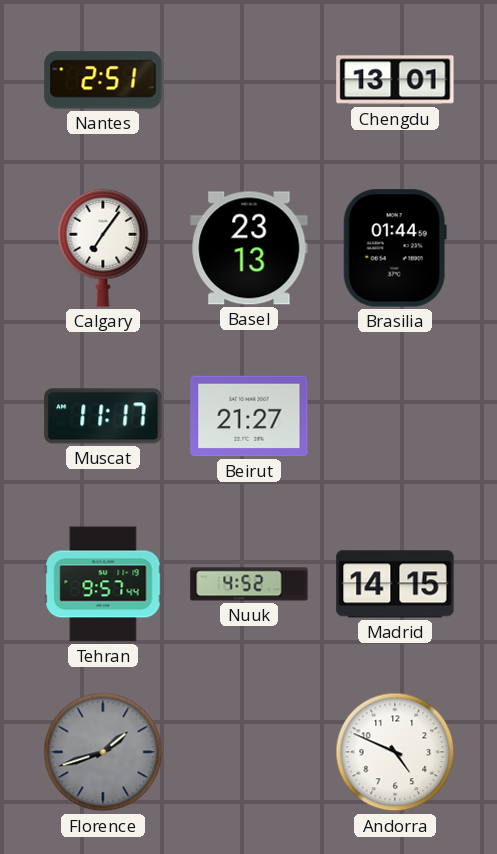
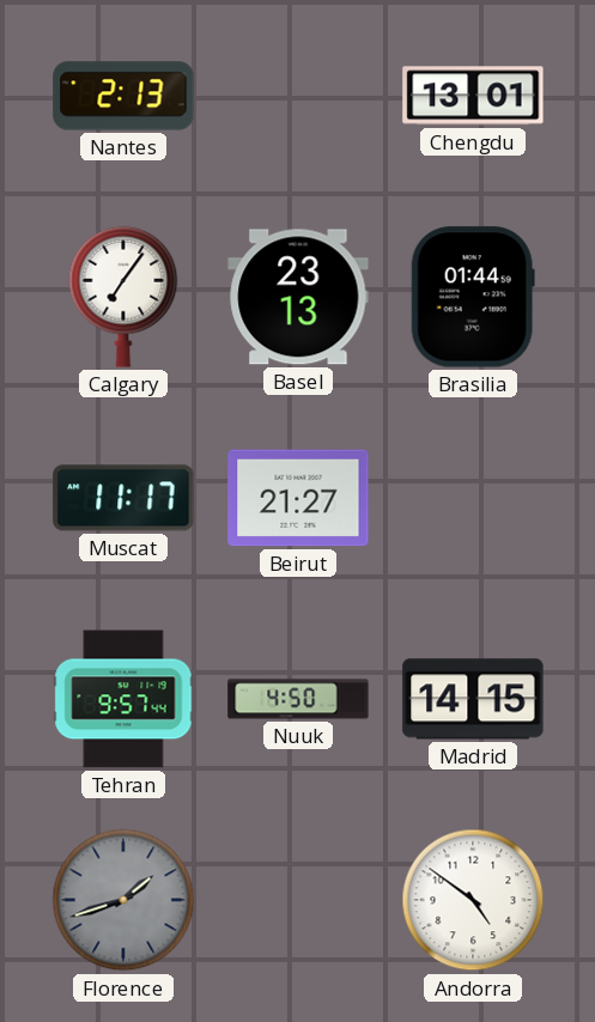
Nantes: 2:51 -> 2:13
Nuuk: 4:52 -> 4:50
Andorra: 4:49 -> 4:51
